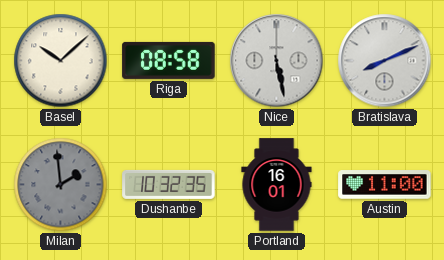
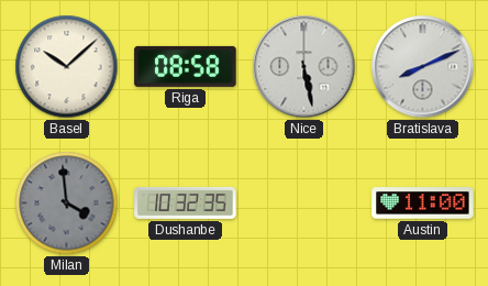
Milan: 1:59 -> 3:59
Portland: 16:01 -> none
